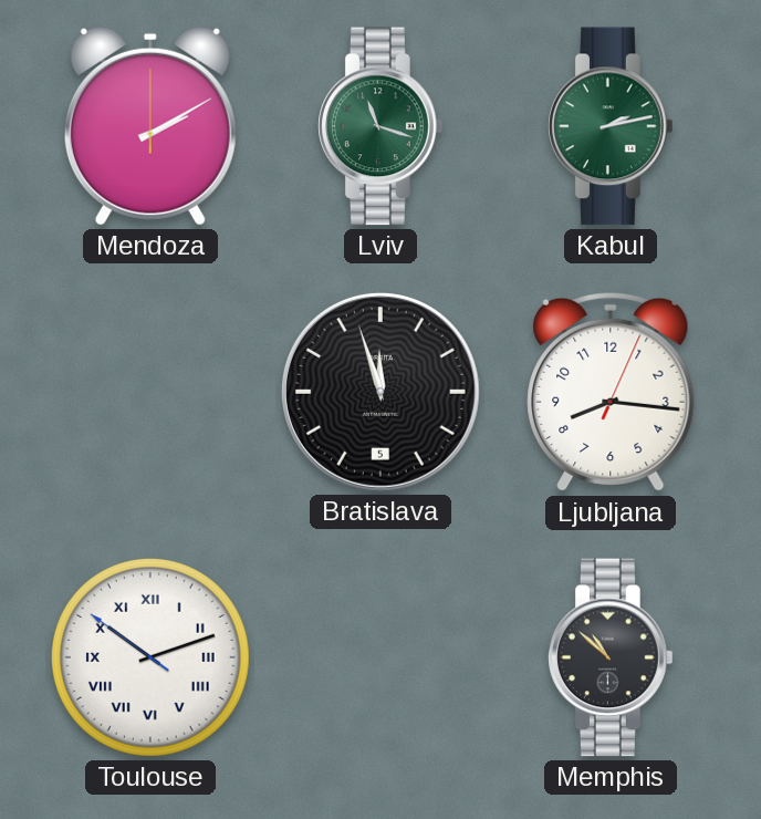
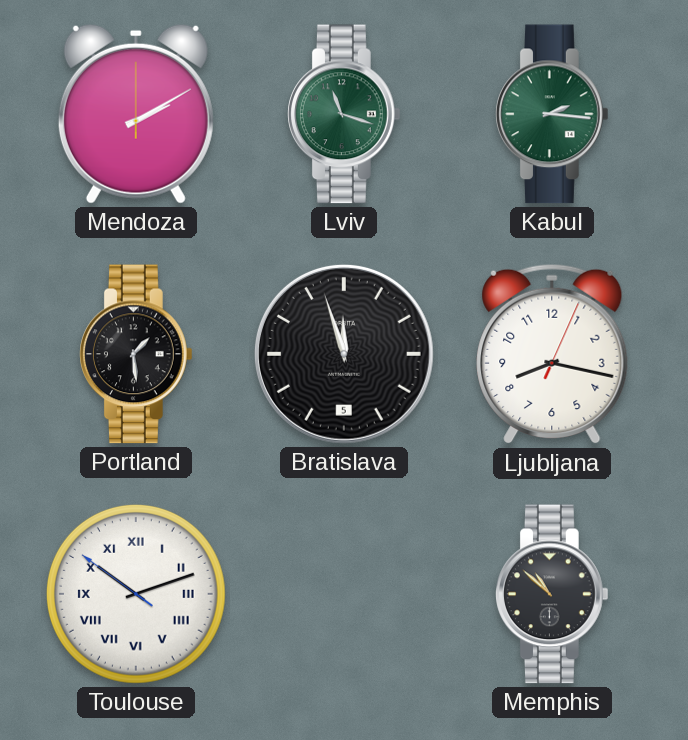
Kabul: 2:13 -> 2:16
Portland: none -> 1:29
Ljubljana: 8:16 -> 8:17
